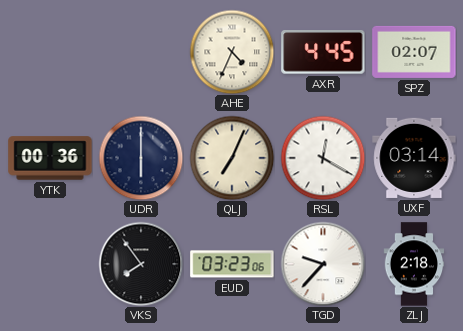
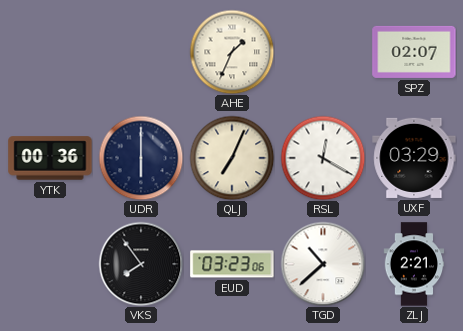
AHE: 4:34 -> 1:34
AXR: 4:45 -> none
UXF: 03:14 -> 03:29
TGD: 9:37 -> 10:38
ZLJ: 2:18 -> 2:21
